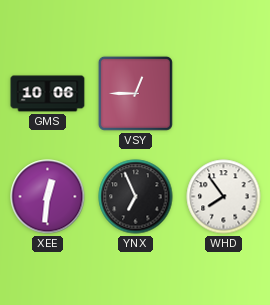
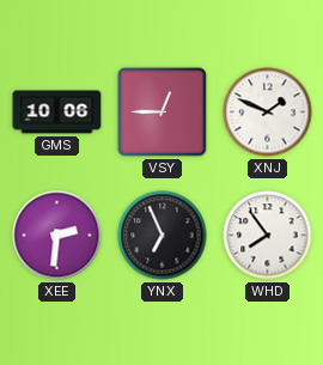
XNJ: none -> 1:49
XEE: 12:31 -> 2:31
